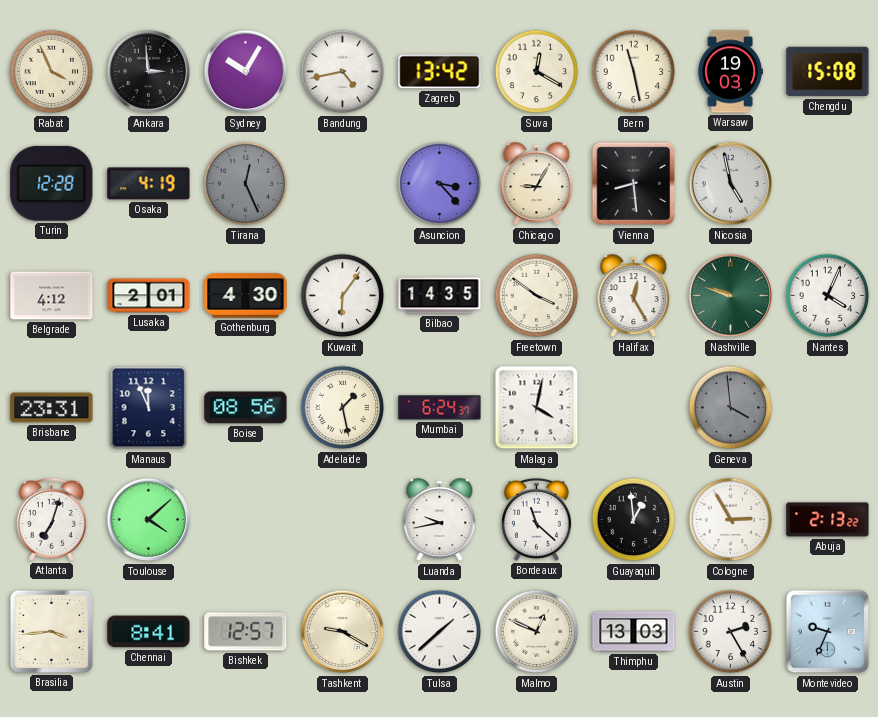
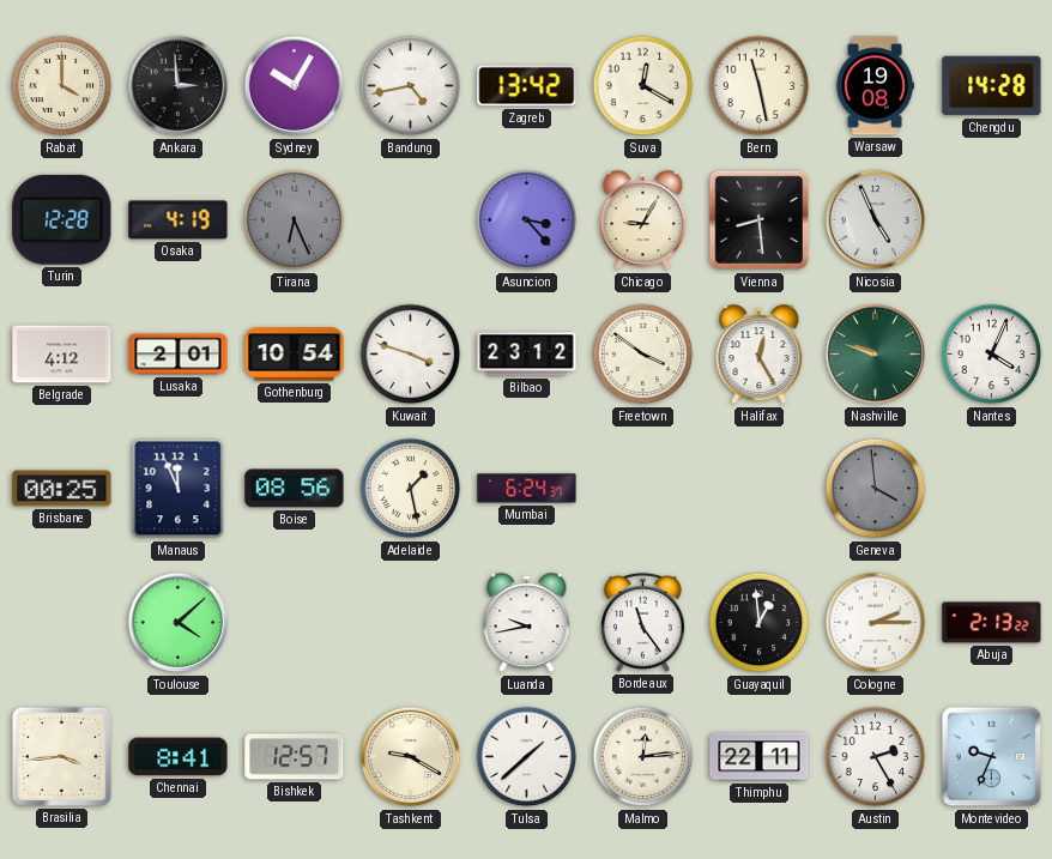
Rabat: 3:56 -> 4:00
Warsaw: 19:03 -> 19:08
Chengdu: 15:08 -> 14:28
Tirana: 12:26 -> 6:26
Nicosia: 4:58 -> 4:56
Gothenburg: 4:30 -> 10:54
Kuwait: 6:06 -> 3:48
Bilbao: 14:35 -> 23:12
Brisbane: 23:31 -> 00:25
Malaga: 4:02 -> none
Atlanta: 7:03 -> none
Bordeaux: 11:22 -> 11:24
Cologne: 2:55 -> 2:15
Malmo: 12:49 -> 12:14
Thimphu: 13:03 -> 22:11
